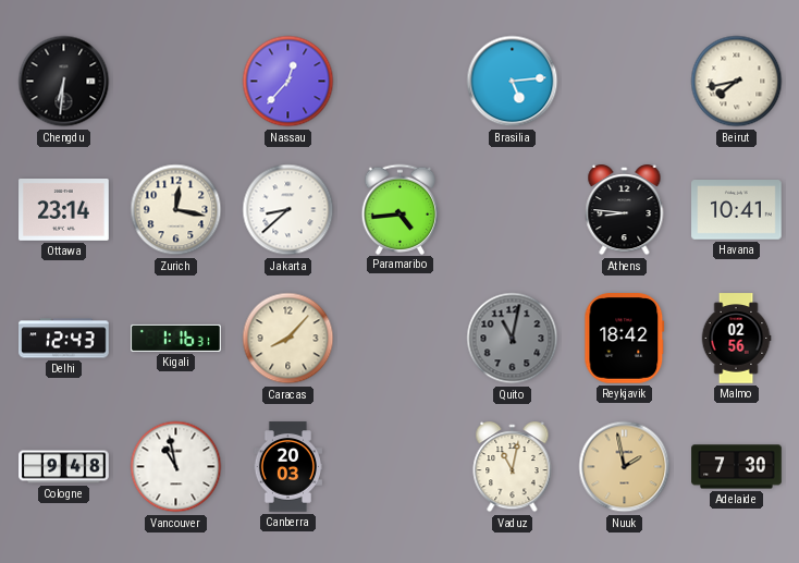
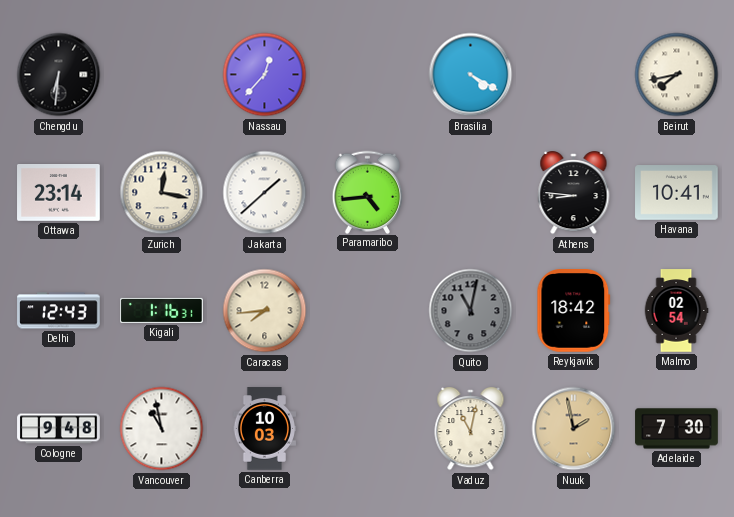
Brasilia: 5:14 -> 4:20
Jakarta: 8:38 -> 1:38
Caracas: 8:07 -> 7:44
Malmo: 02:56 -> 02:54
Canberra: 20:03 -> 10:03
